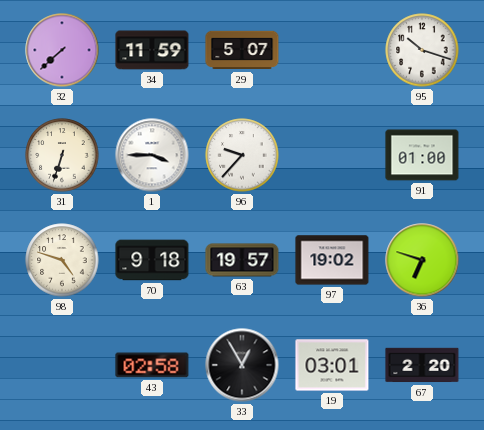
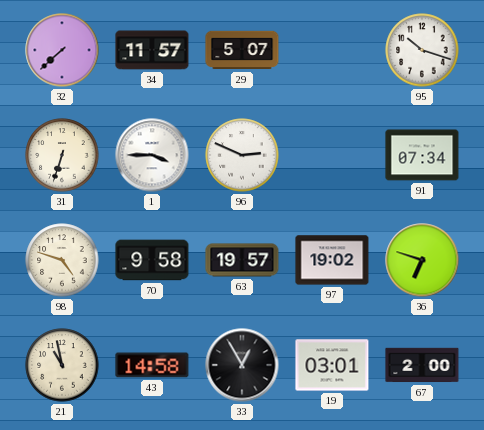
34: 11:59 -> 11:57
96: 9:37 -> 2:49
91: 01:00 -> 07:34
70: 9:18 -> 9:58
21: none -> 10:58
43: 02:58 -> 14:58
67: 2:20 -> 2:00
